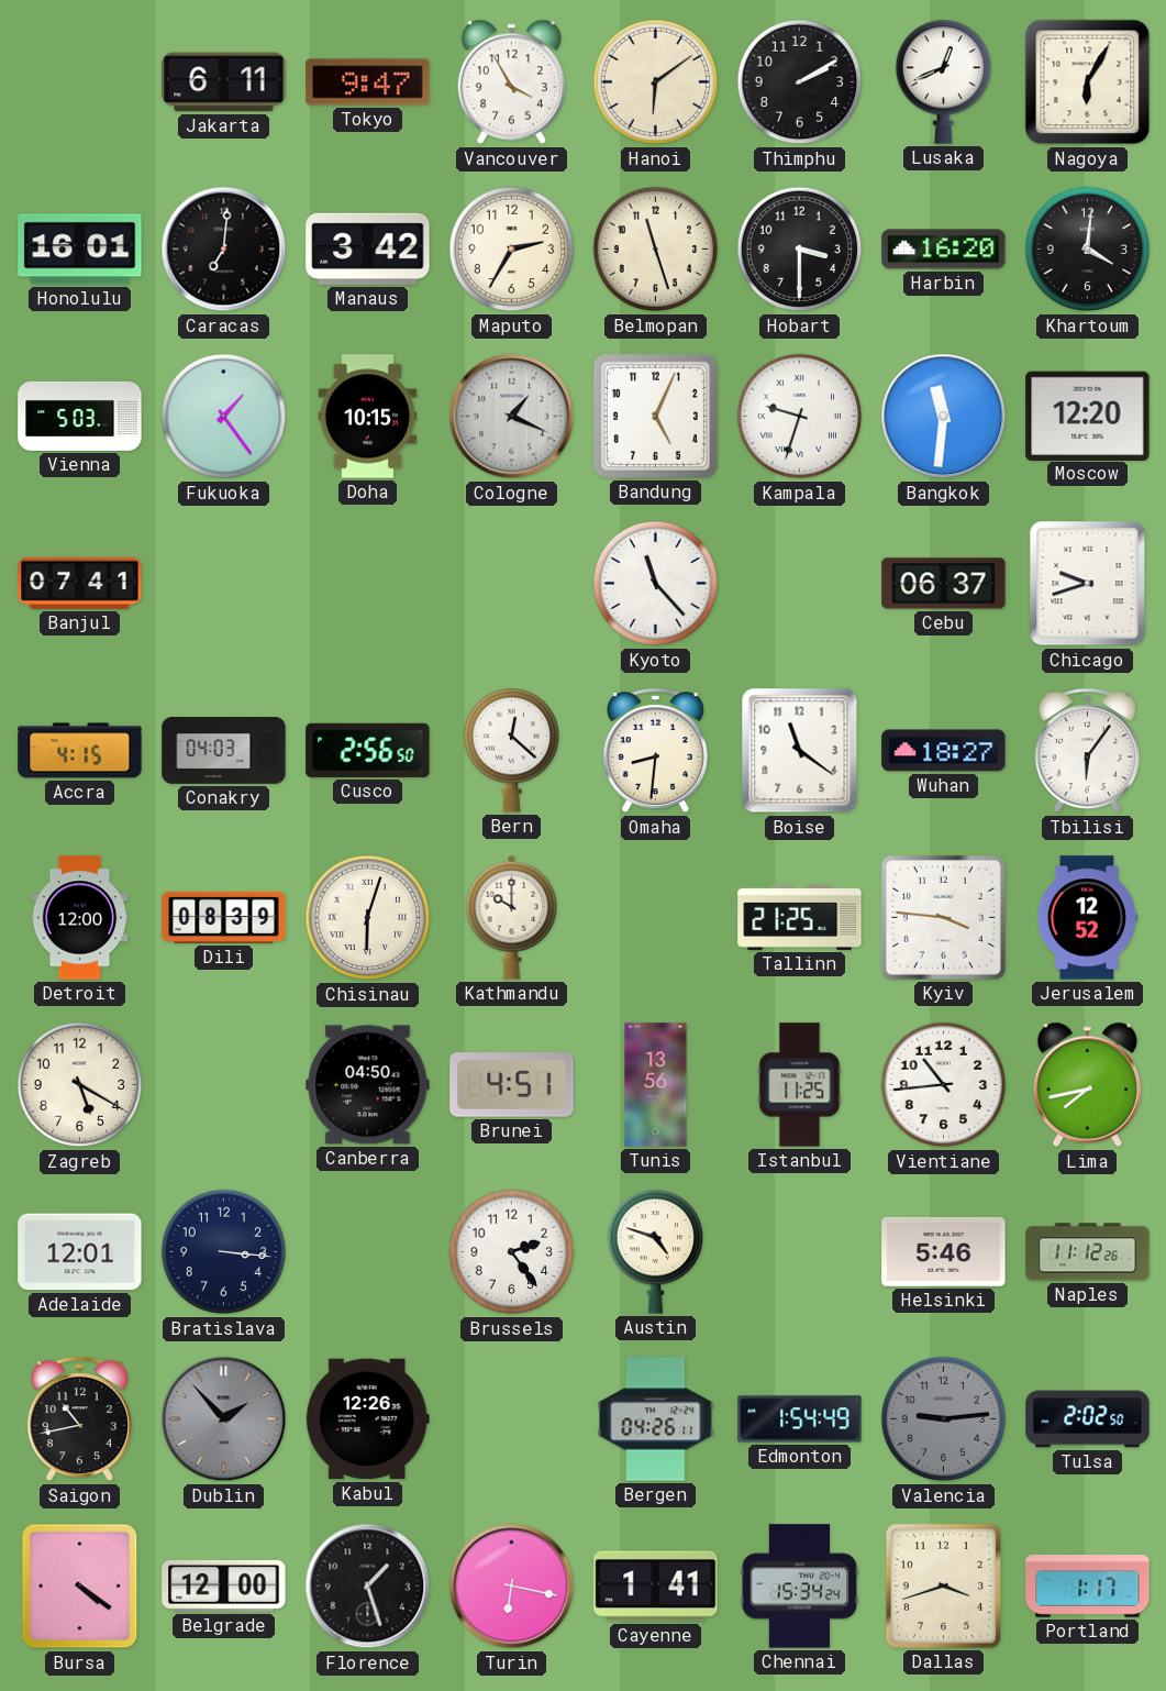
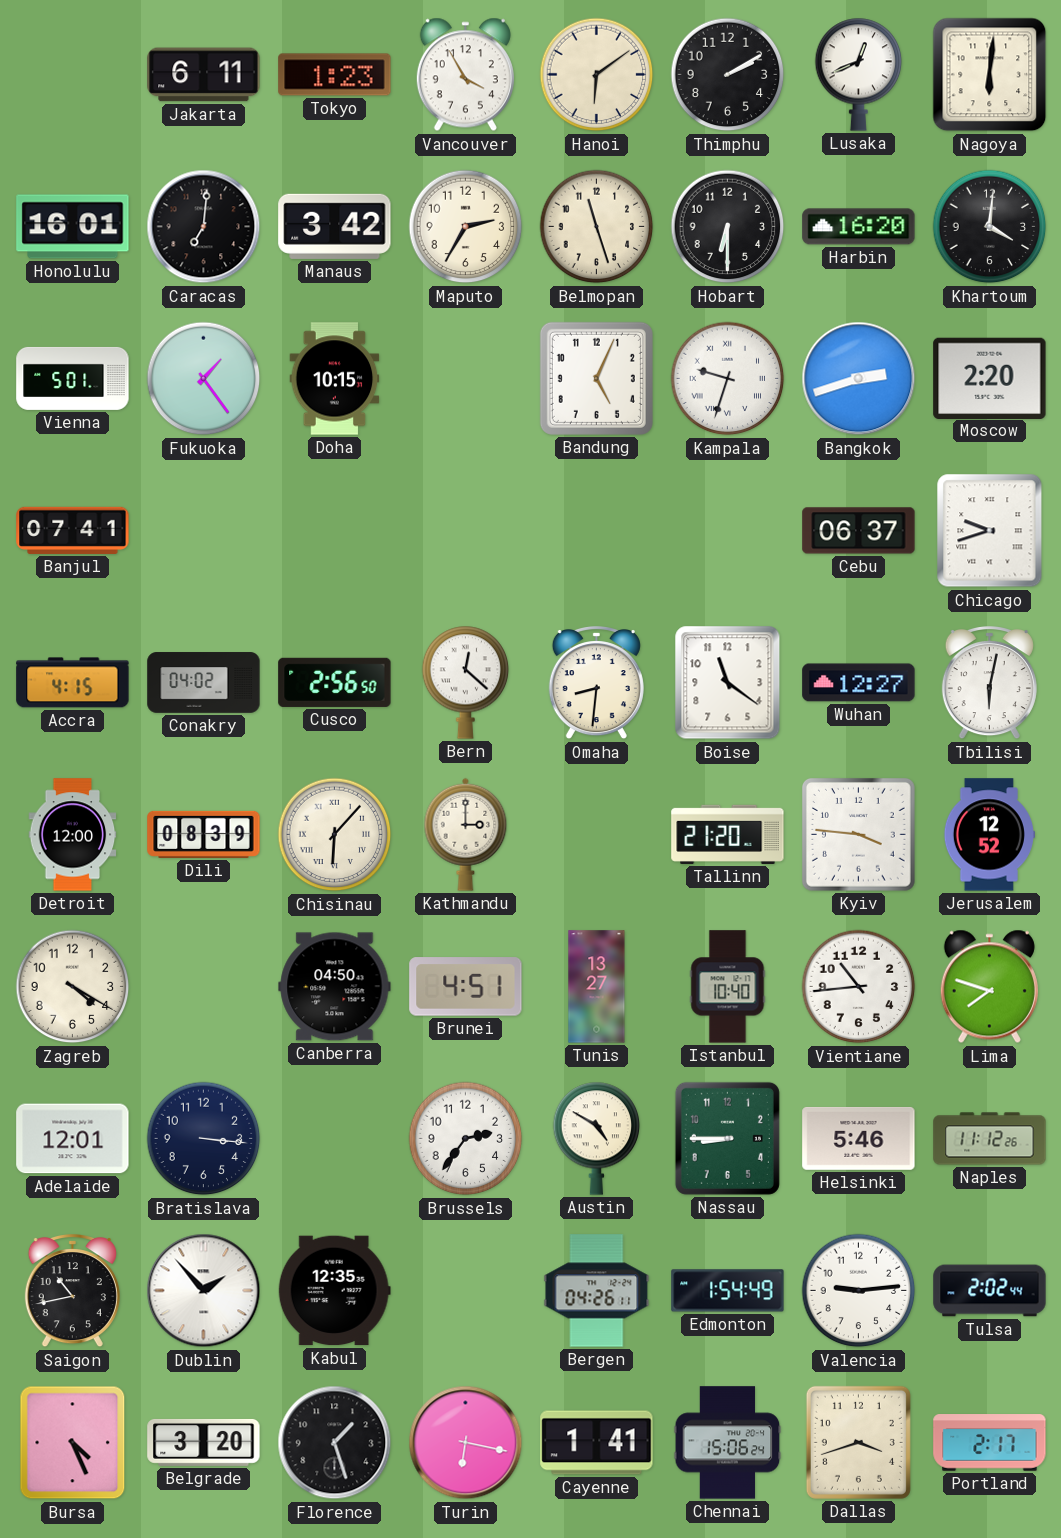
Tokyo: 9:47 -> 1:23
Nagoya: 6:05 -> 6:01
Hobart: 3:30 -> 6:30
Vienna: 5:03 -> 5:01
Cologne: 1:19 -> none
Bangkok: 11:31 -> 2:42
Moscow: 12:20 -> 2:20
Kyoto: 11:23 -> none
Conakry: 04:03 -> 04:02
Wuhan: 18:27 -> 12:27
Tbilisi: 6:06 -> 6:02
Chisinau: 6:03 -> 6:07
Kathmandu: 10:00 -> 3:00
Tallinn: 21:25 -> 21:20
Zagreb: 5:20 -> 4:20
Tunis: 13:56 -> 13:27
Istanbul: 11:25 -> 10:40
Lima: 7:43 -> 7:48
Brussels: 2:24 -> 2:36
Austin: 4:48 -> 4:50
Nassau: none -> 8:45
Dublin dial: grey -> white
Kabul: 12:26 -> 12:35
Valencia dial: grey -> white
Tulsa: 2:02:50 -> 2:02:44
Bursa: 4:21 -> 4:26
Belgrade: 12:00 -> 3:20
Chennai: 15:34 -> 15:06
Portland: 1:17 -> 2:17
